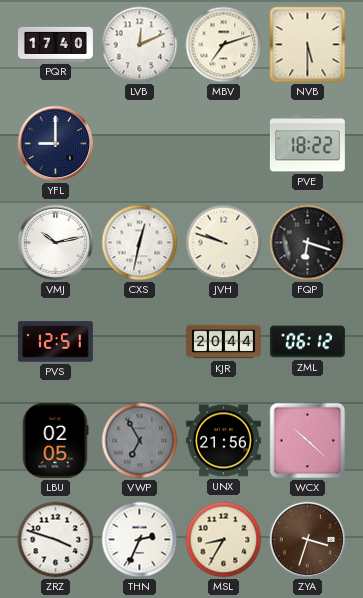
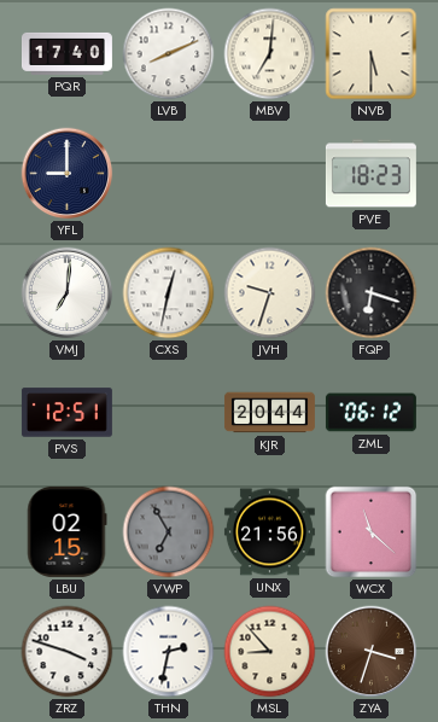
LVB: 12:11 -> 8:11
MBV: 7:12 -> 7:01
PVE: 18:22 -> 18:23
VMJ: 10:13 -> 7:01
JVH: 9:48 -> 9:33
LBU: 02:05 -> 02:15
WCX: 10:22 -> 11:22
THN: 2:34 -> 2:32
MSL: 8:35 -> 8:53
